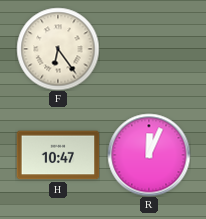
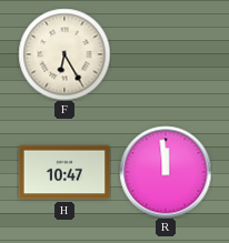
F: 6:24 -> 6:25
R: 12:04 -> 11:59
